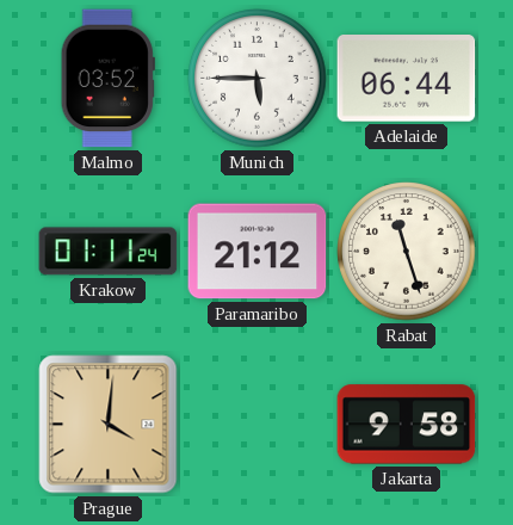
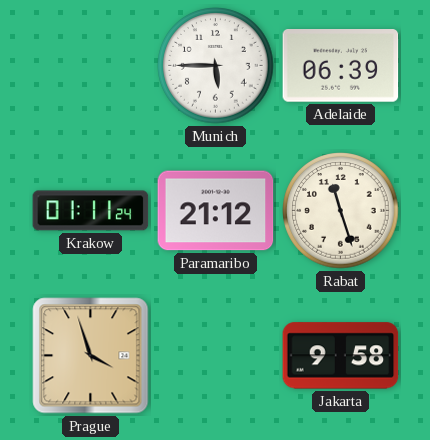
Malmo: 03:52 -> none
Adelaide: 06:44 -> 06:39
Prague: 4:01 -> 3:57
